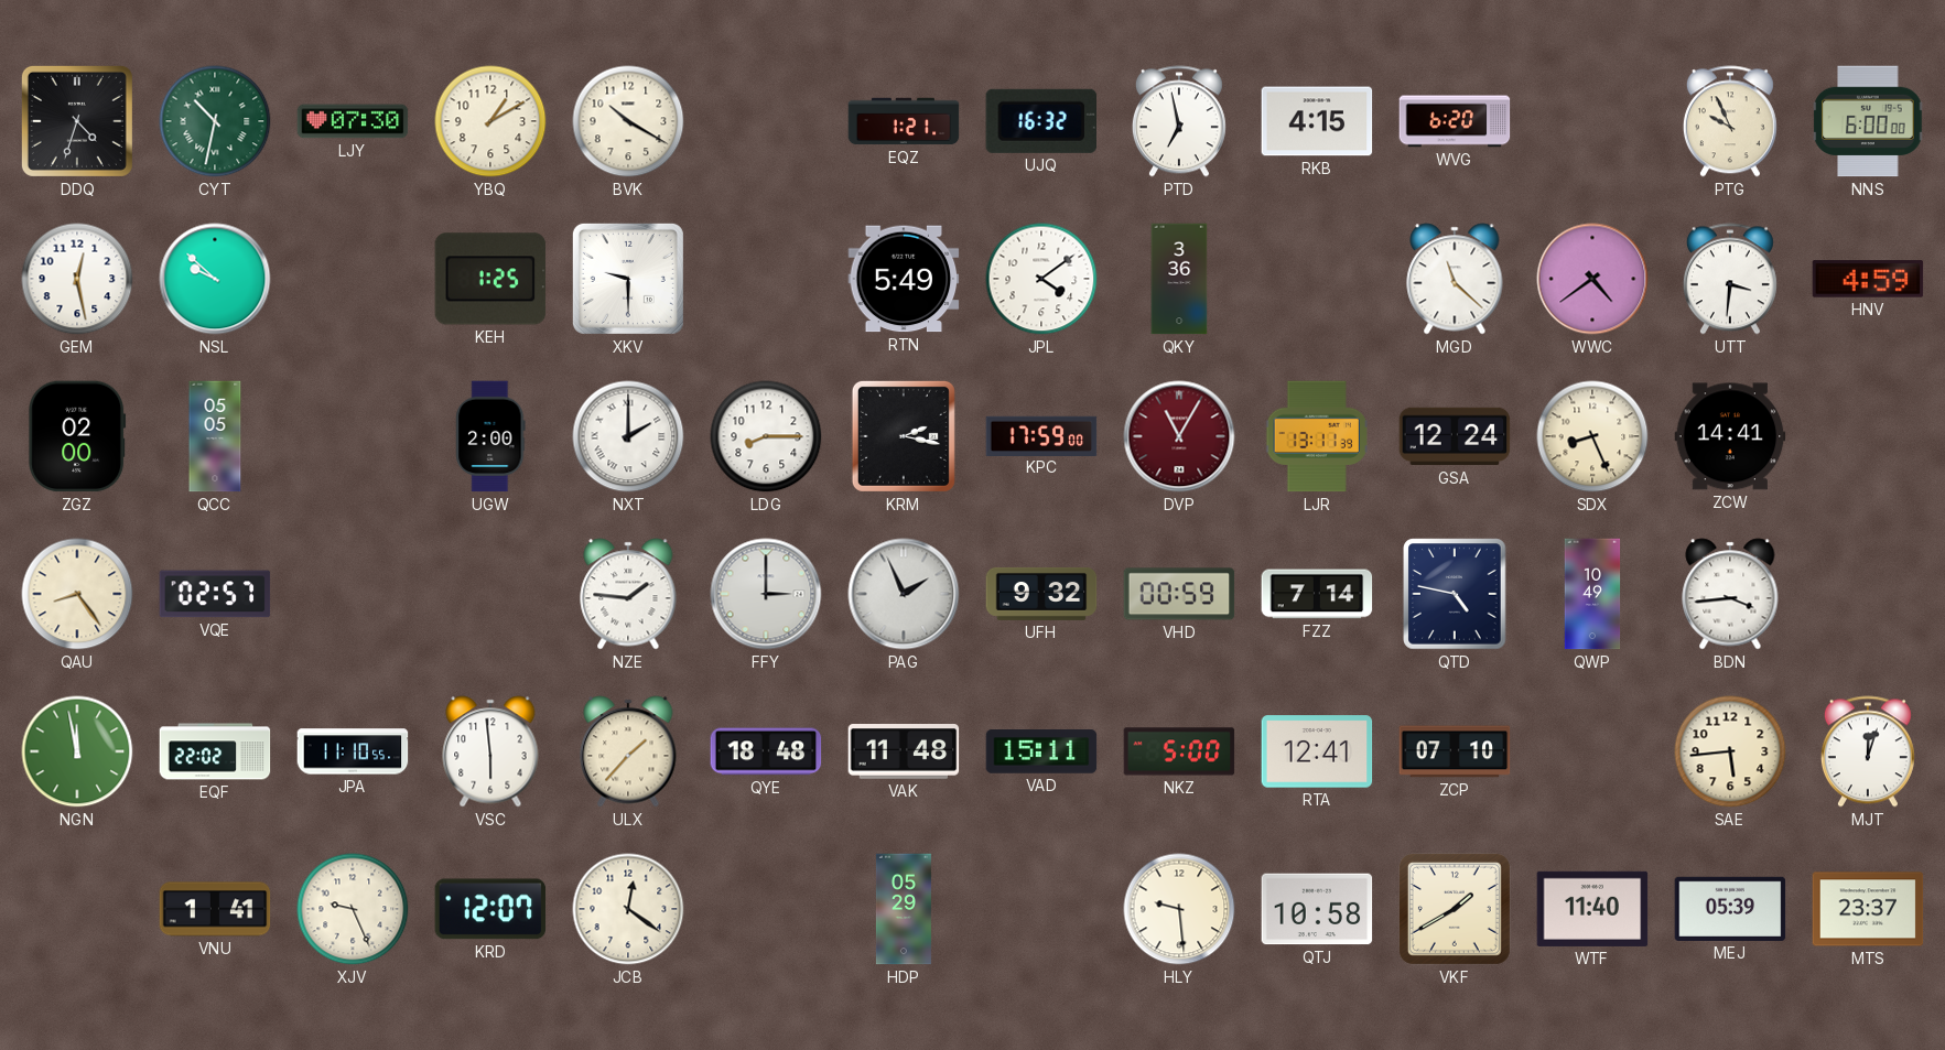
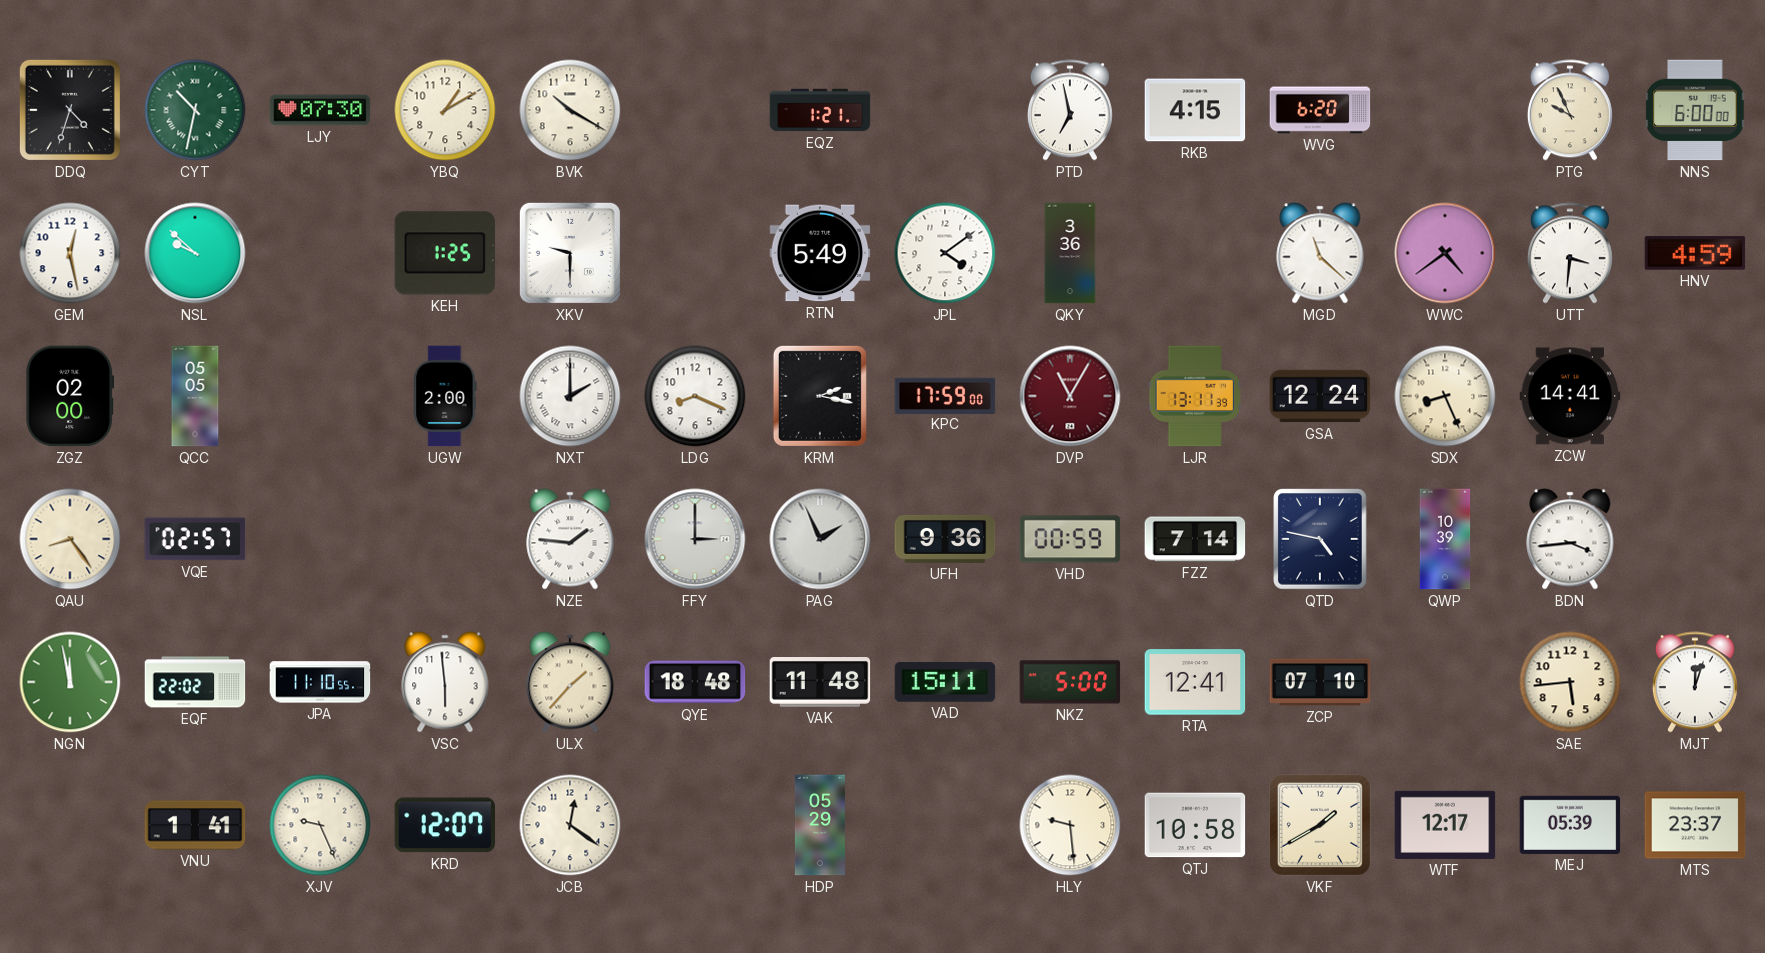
UJQ: 16:32 -> none
LDG: 8:15 -> 8:19
UFH: 9:32 -> 9:36
QWP: 10:49 -> 10:39
WTF: 11:40 -> 12:17
